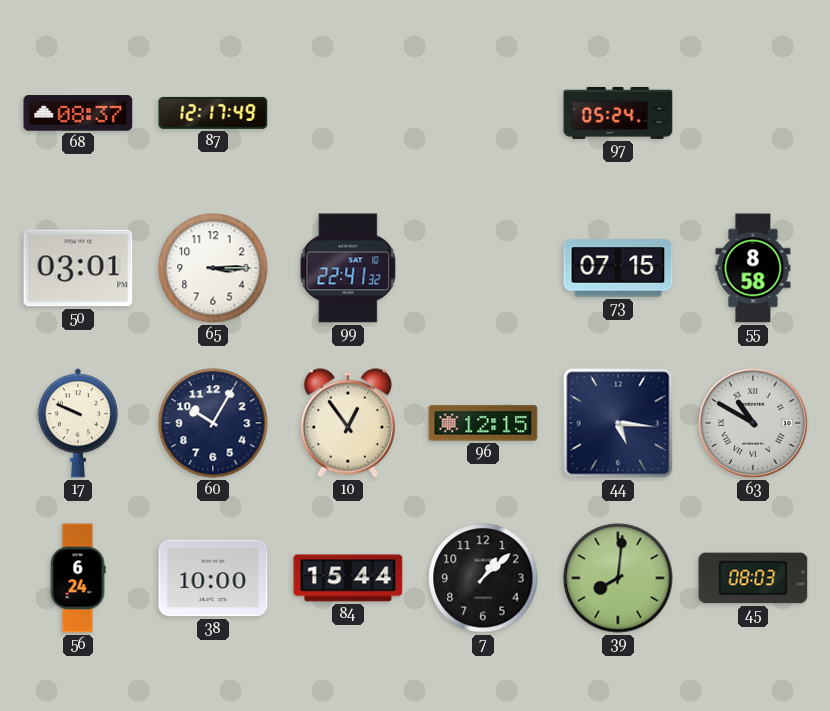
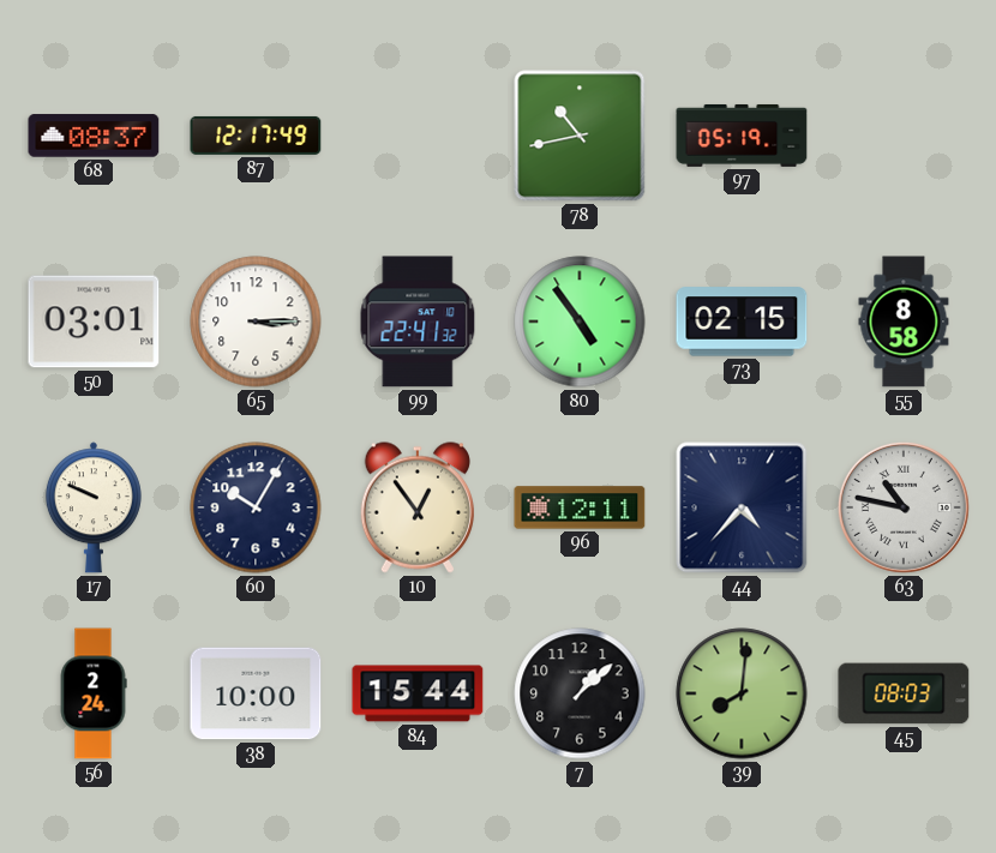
78: none -> 10:43
97: 05:24 -> 05:19
80: none -> 4:54
73: 07:15 -> 02:15
96: 12:15 -> 12:11
44: 5:16 -> 4:37
63: 10:50 -> 10:47
56: 6:24 -> 2:24
